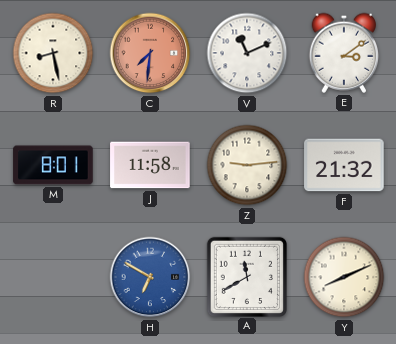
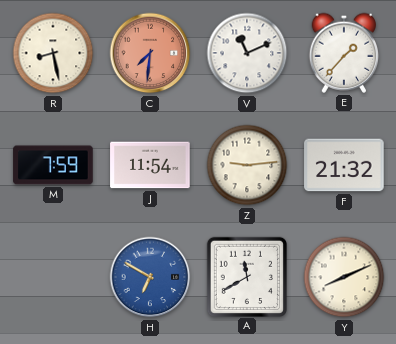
E: 3:09 -> 1:37
M: 8:01 -> 7:59
J: 11:58 -> 11:54
